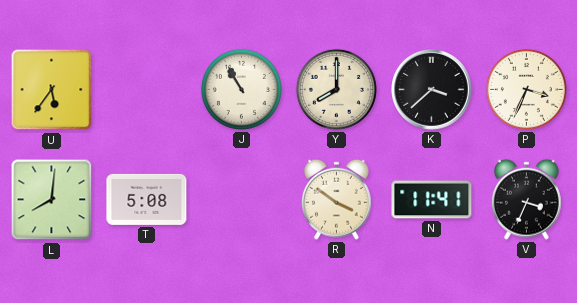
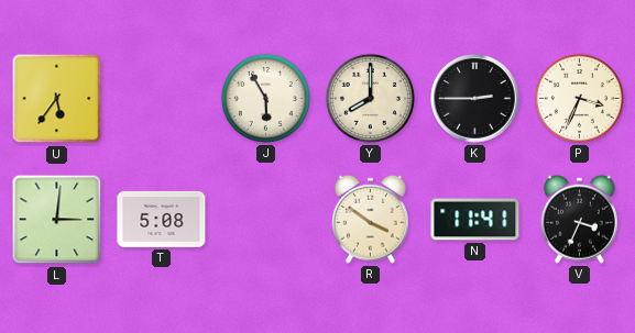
J: 10:55 -> 5:55
K: 3:38 -> 2:45
L: 8:01 -> 3:01
